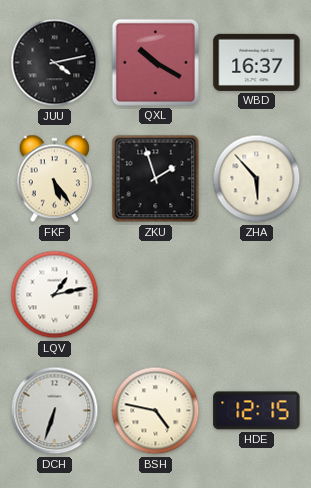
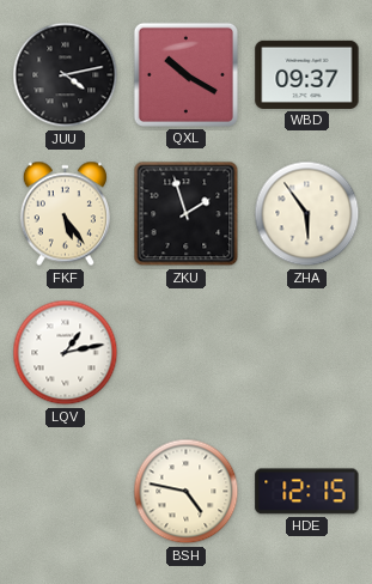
WBD: 16:37 -> 09:37
ZHA: 5:53 -> 5:54
DCH: 6:33 -> none
